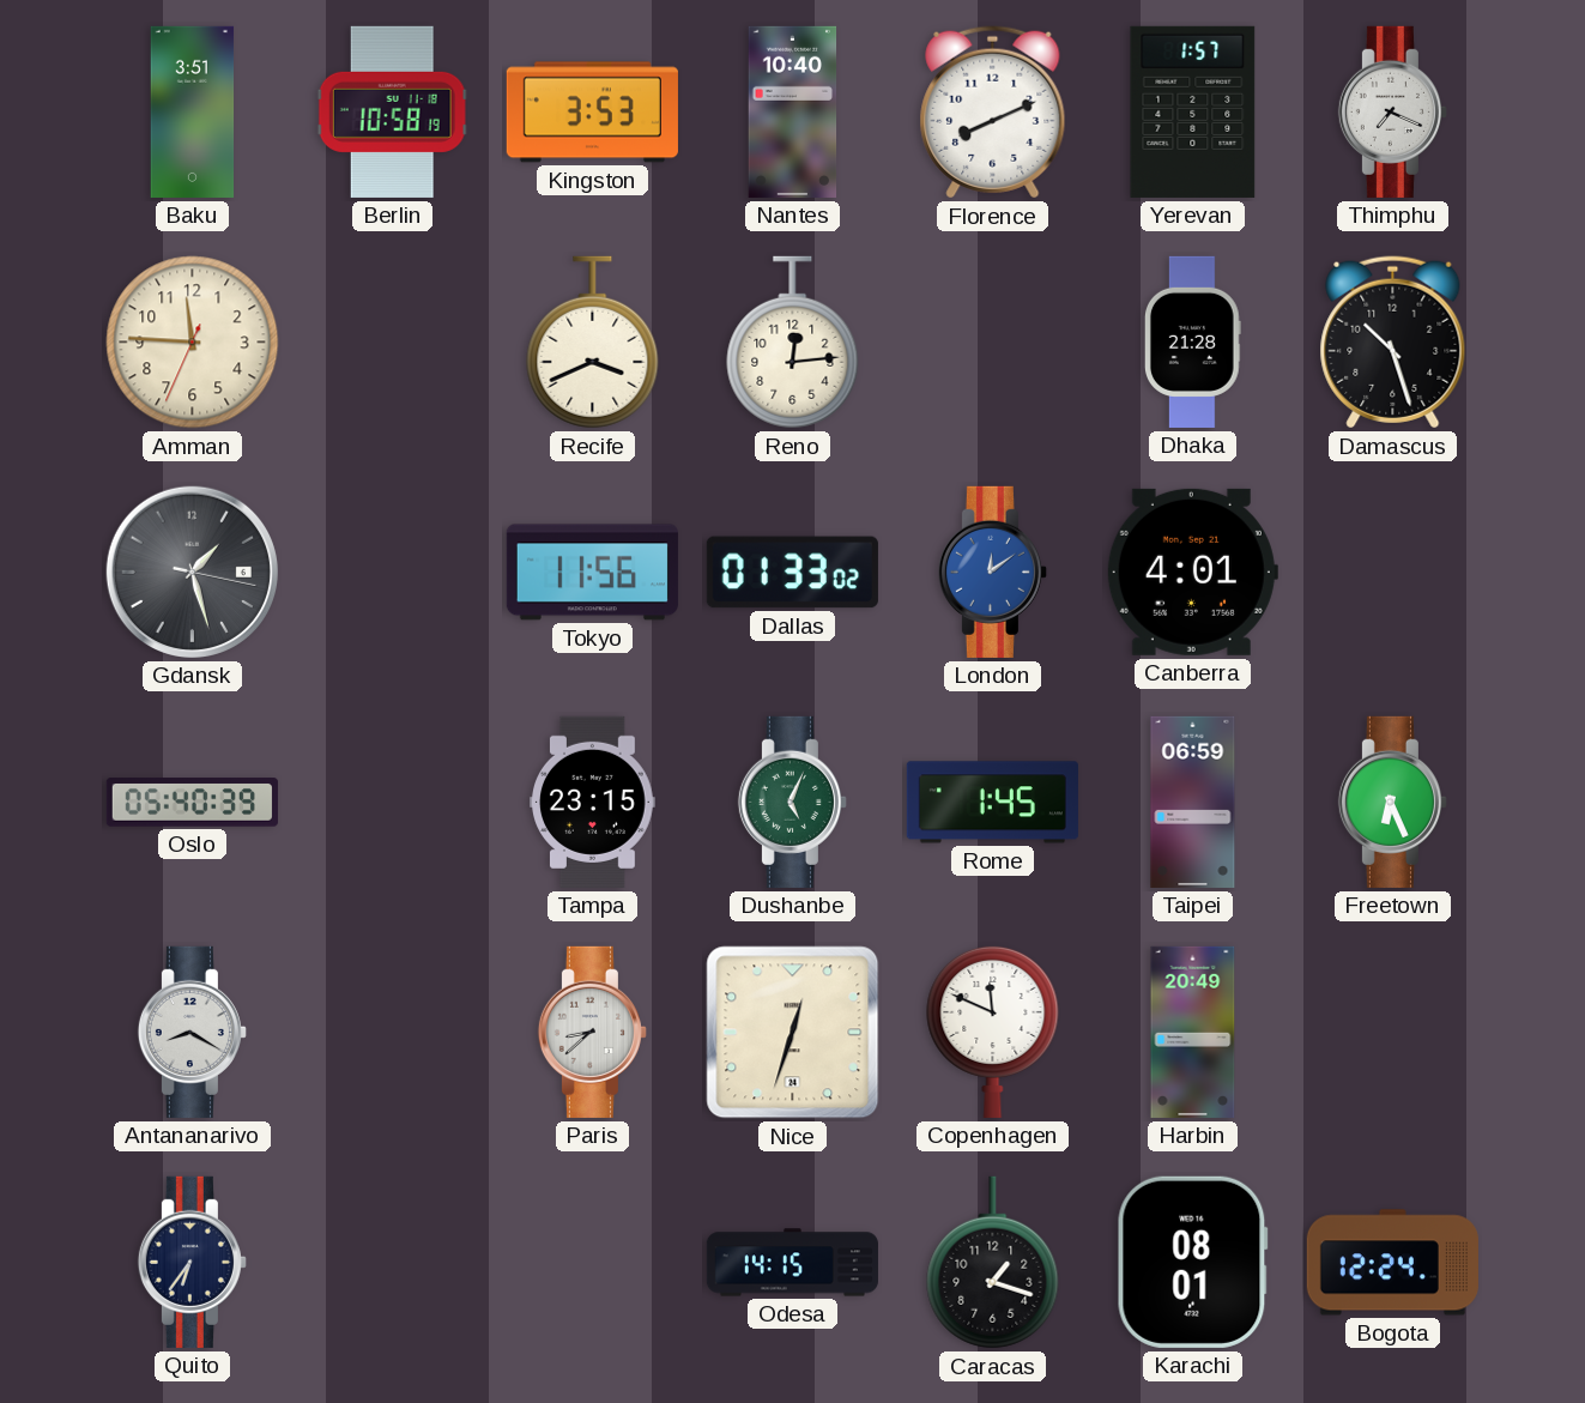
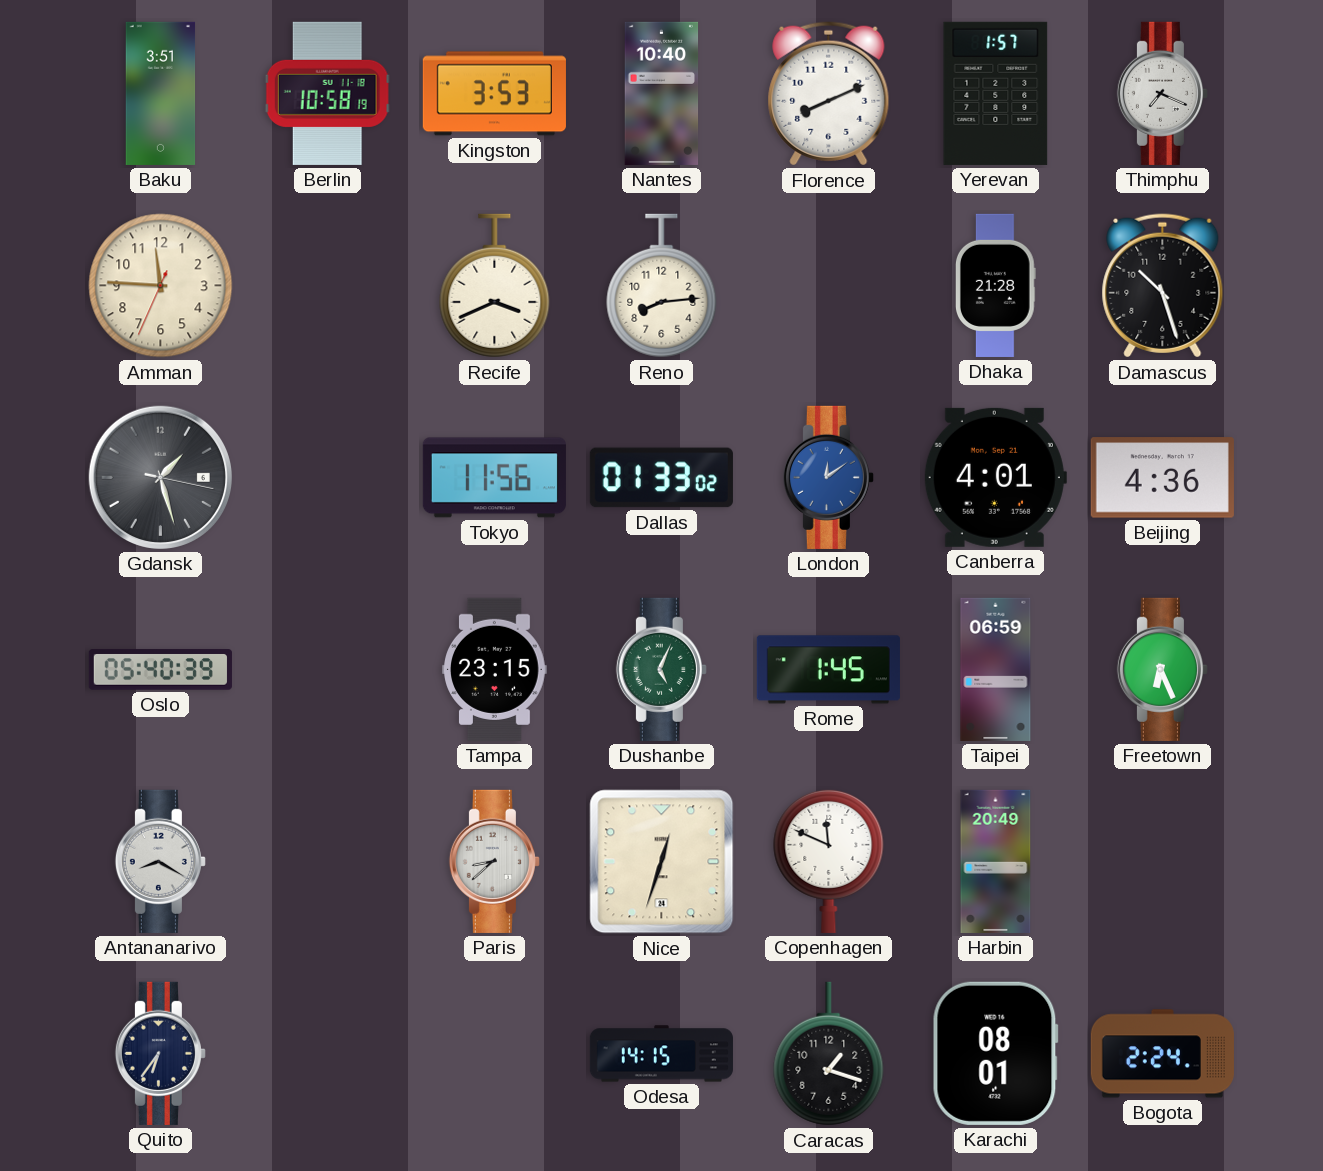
Reno: 12:14 -> 8:14
Beijing: none -> 4:36
Bogota: 12:24 -> 2:24
